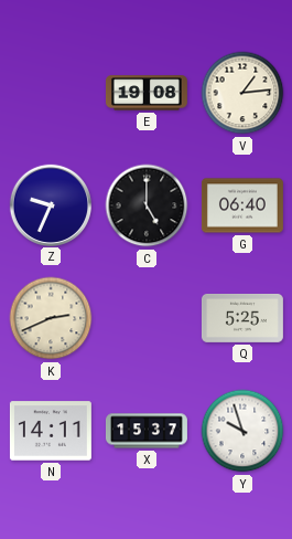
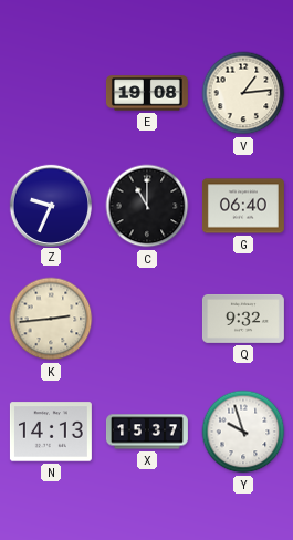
C: 5:00 -> 11:00
K: 2:41 -> 2:44
Q: 5:25 -> 9:32
N: 14:11 -> 14:13
